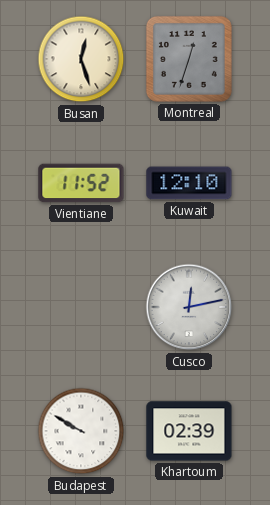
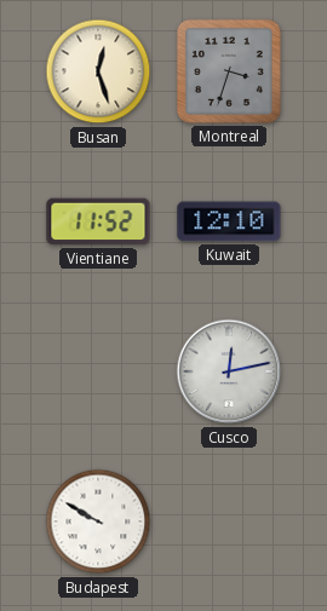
Montreal: 12:33 -> 3:33
Khartoum: 02:39 -> none
